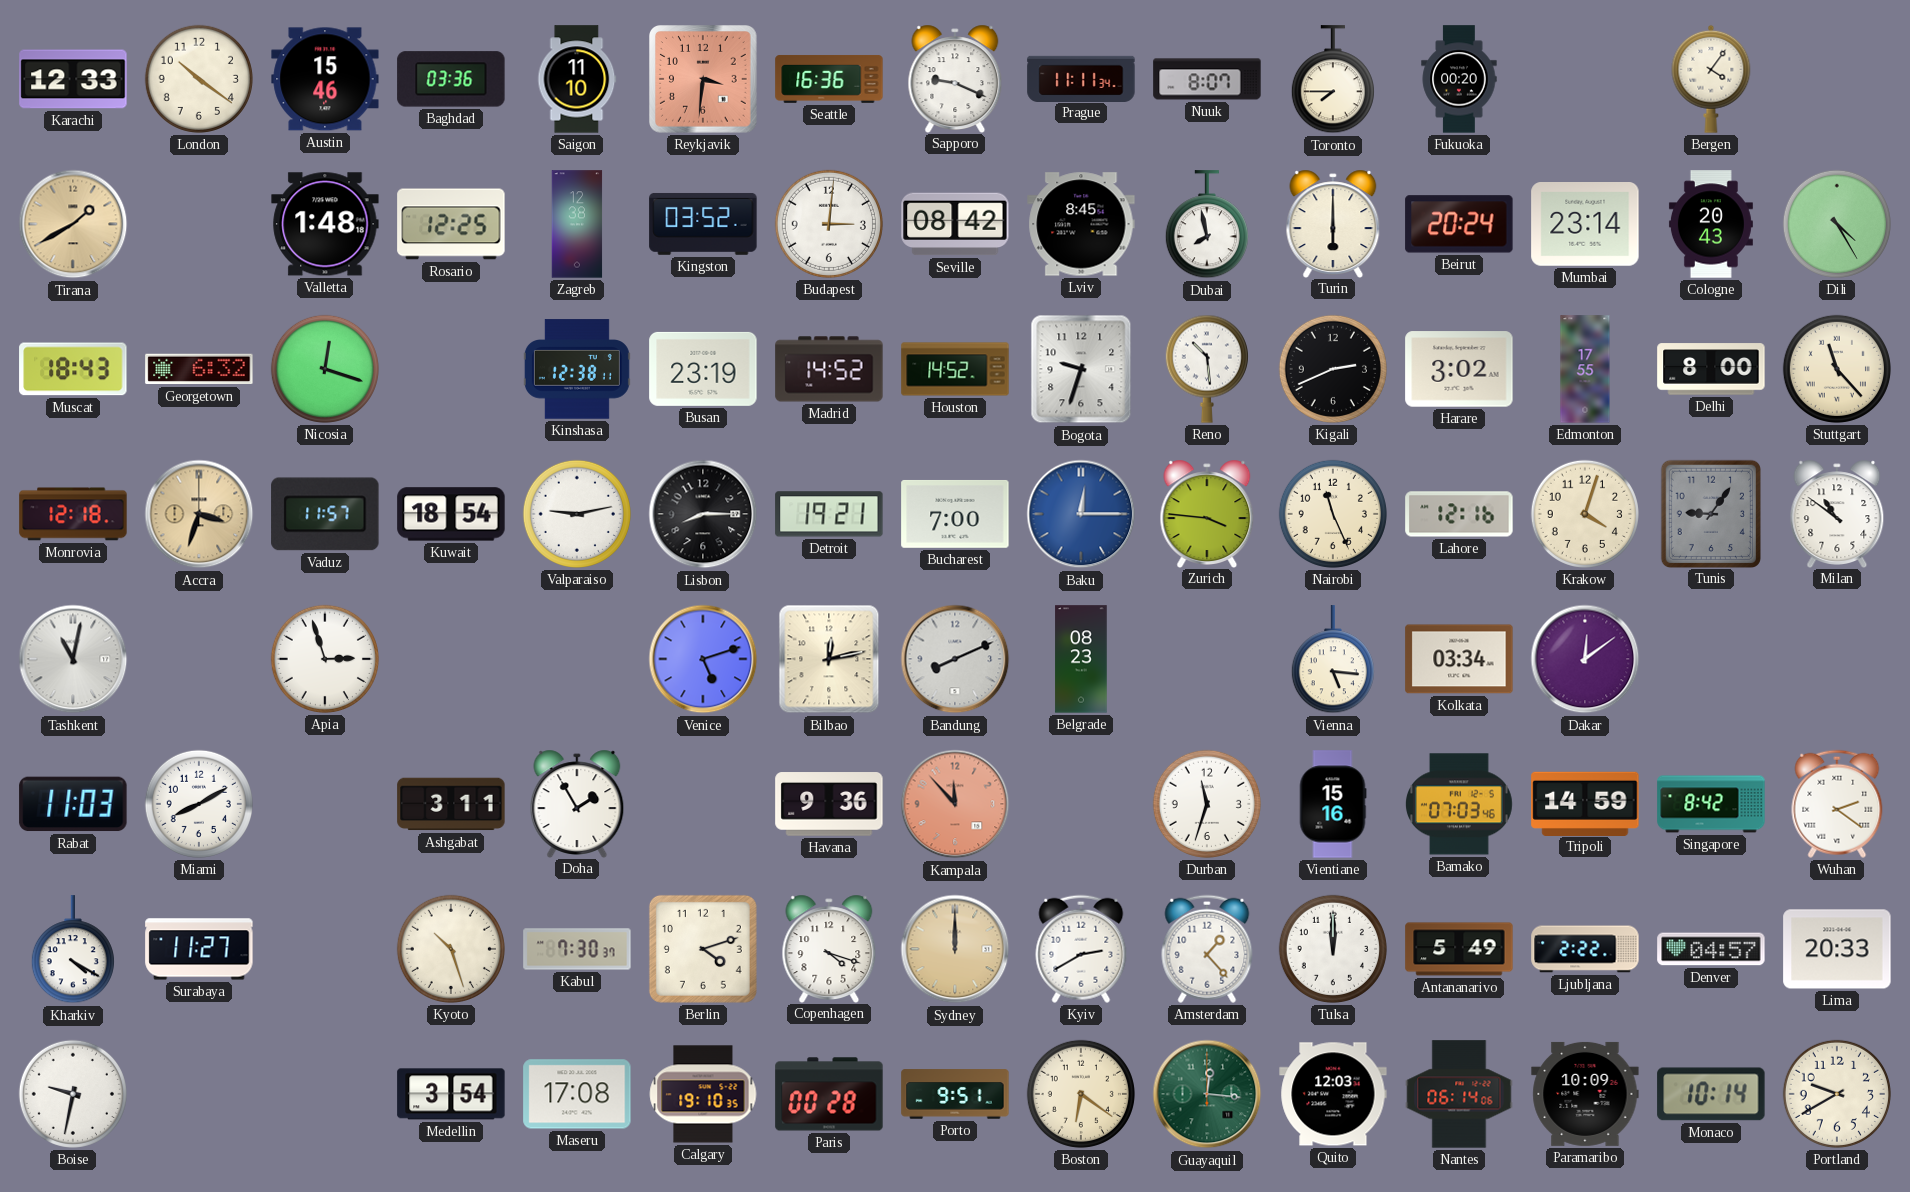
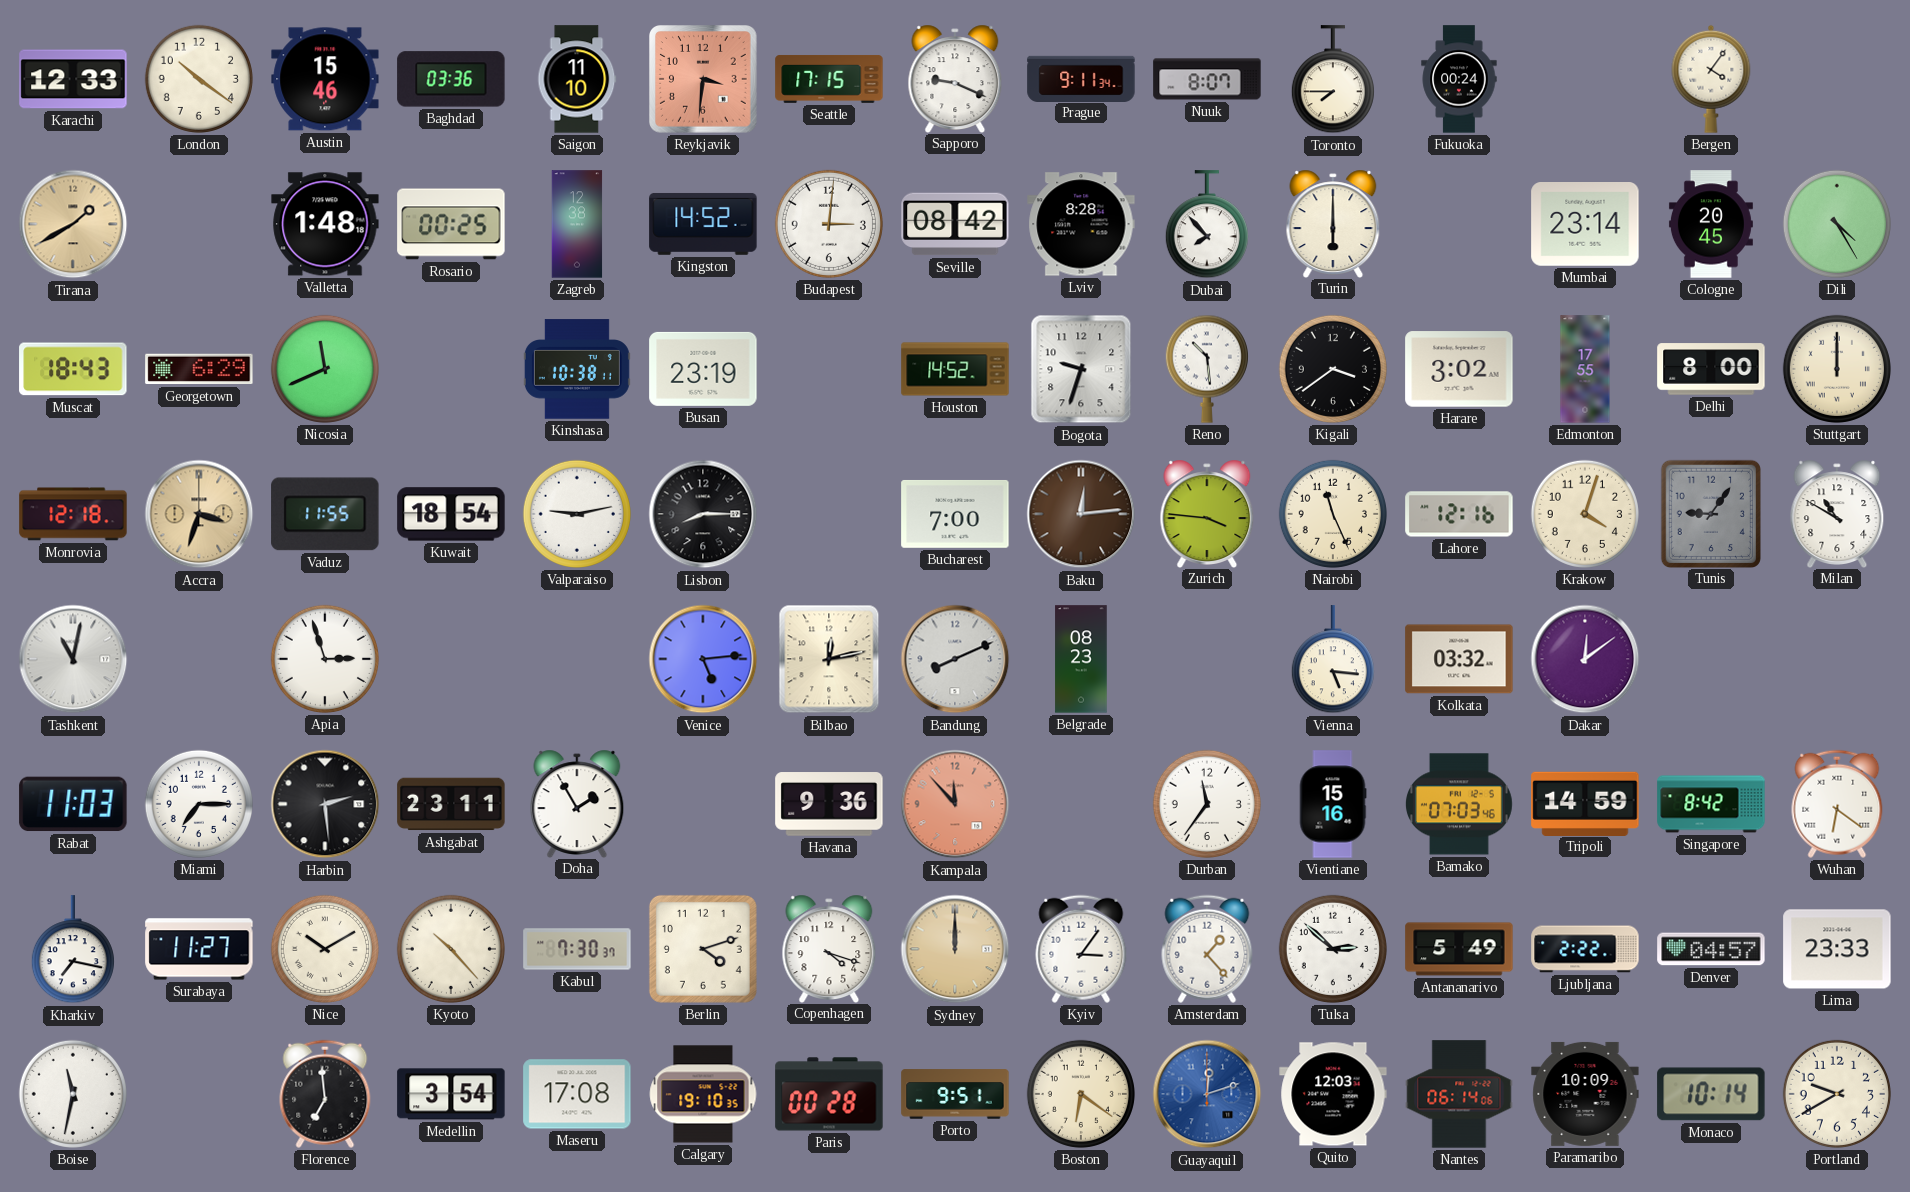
Seattle: 16:36 -> 17:15
Prague: 11:11 -> 9:11
Fukuoka: 00:20 -> 00:24
Rosario: 12:25 -> 00:25
Kingston: 03:52 -> 14:52
Lviv: 8:45 -> 8:28
Dubai: 7:58 -> 7:53
Beirut: 20:24 -> none
Cologne: 20:43 -> 20:45
Georgetown: 6:32 -> 6:29
Nicosia: 12:18 -> 11:41
Kinshasa: 12:38 -> 10:38
Madrid: 14:52 -> none
Kigali: 2:41 -> 3:39
Stuttgart: 11:23 -> 12:00
Vaduz: 11:57 -> 11:55
Detroit: 19:21 -> none
Baku: 12:15 -> 12:14
Baku dial: blue -> brown
Milan: 10:51 -> 10:50
Venice: 5:12 -> 5:14
Kolkata: 03:34 -> 03:32
Miami: 8:10 -> 7:15
Harbin: none -> 2:29
Ashgabat: 3:11 -> 23:11
Durban: 11:33 -> 11:36
Wuhan: 2:21 -> 6:21
Kharkiv: 4:20 -> 7:17
Nice: none -> 10:10
Kyoto: 10:27 -> 10:23
Kyiv: 2:40 -> 3:06
Tulsa: 12:00 -> 2:52
Lima: 20:33 -> 23:33
Boise: 9:32 -> 11:32
Florence: none -> 6:59
Guayaquil: 12:16 -> 12:12
Guayaquil dial: green -> blue
